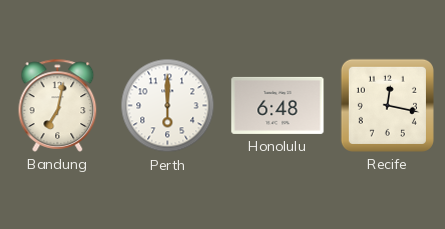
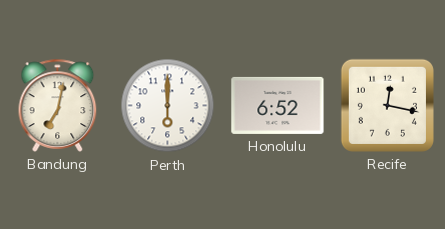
Honolulu: 6:48 -> 6:52
